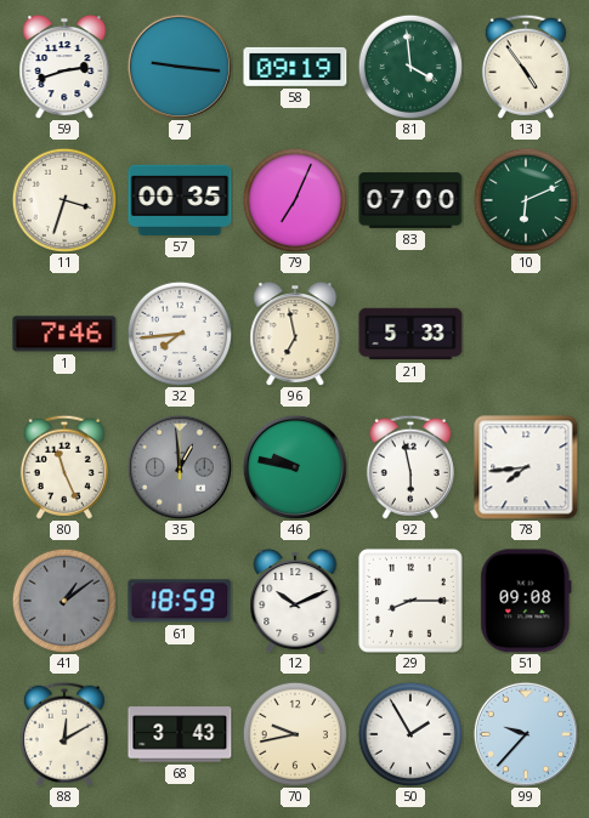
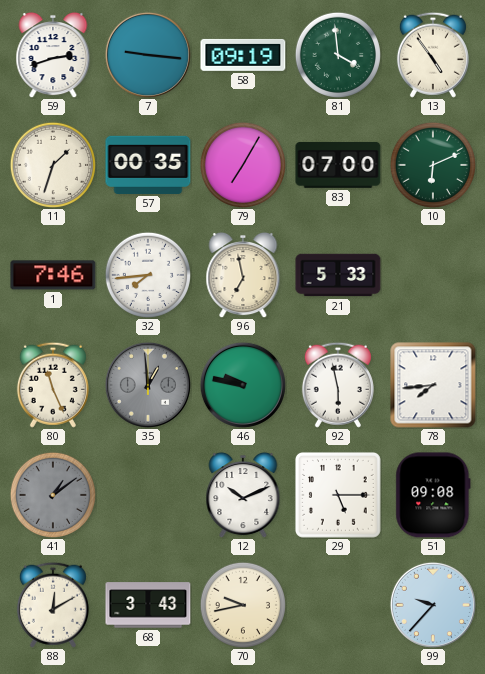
11: 3:33 -> 1:33
79: 7:04 -> 7:05
61: 18:59 -> none
29: 8:15 -> 5:15
50: 1:55 -> none
